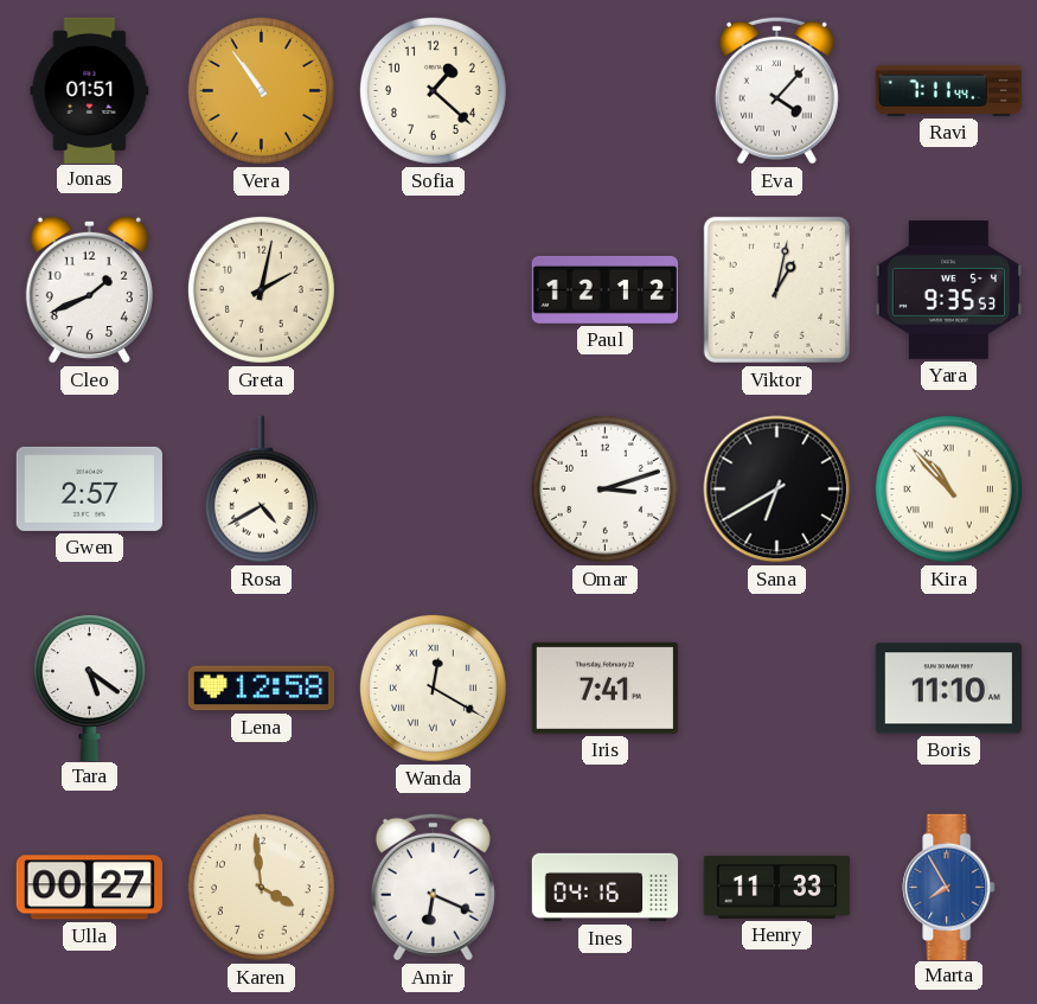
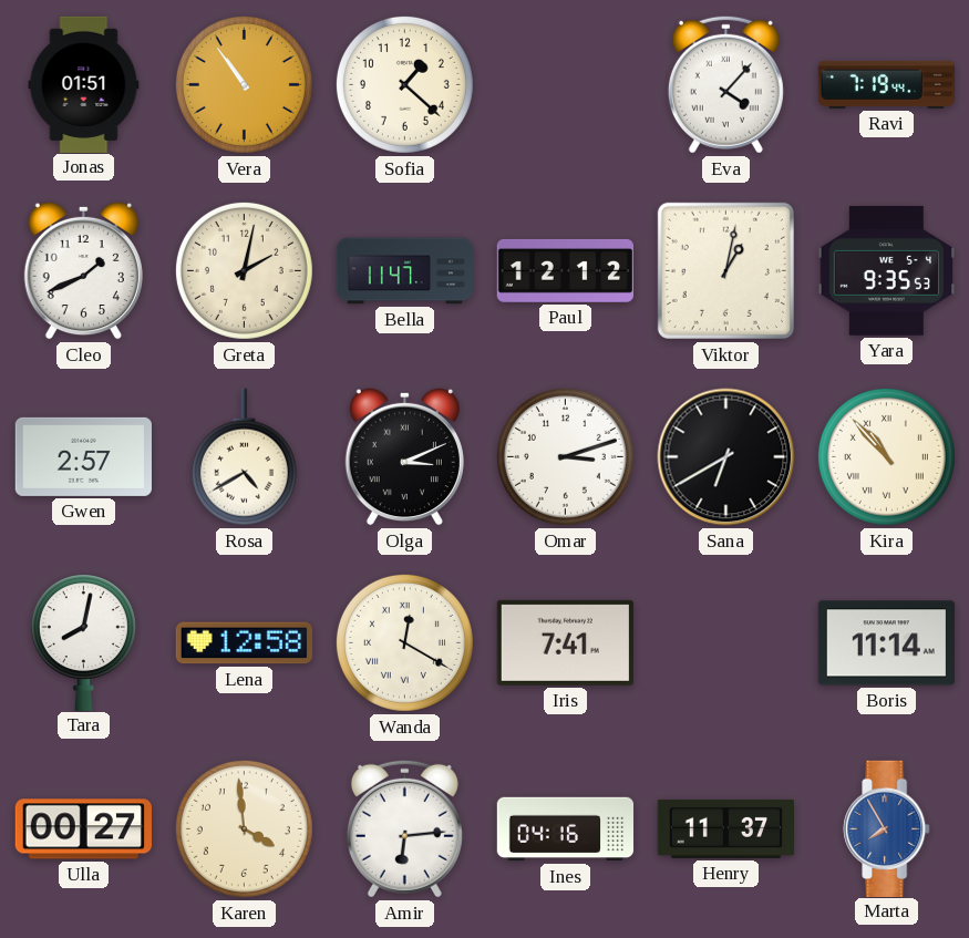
Ravi: 7:11 -> 7:19
Bella: none -> 11:47
Olga: none -> 3:11
Tara: 5:21 -> 8:02
Boris: 11:10 -> 11:14
Amir: 6:19 -> 6:14
Henry: 11:33 -> 11:37
